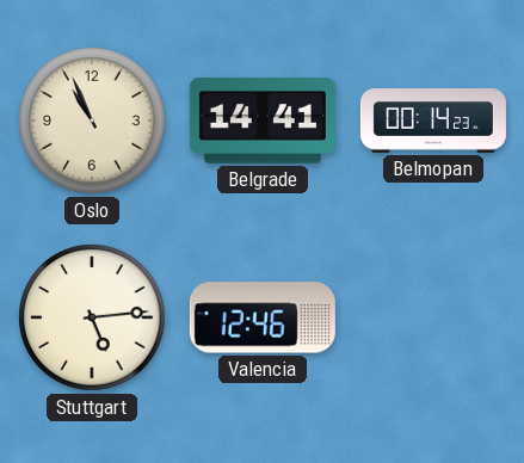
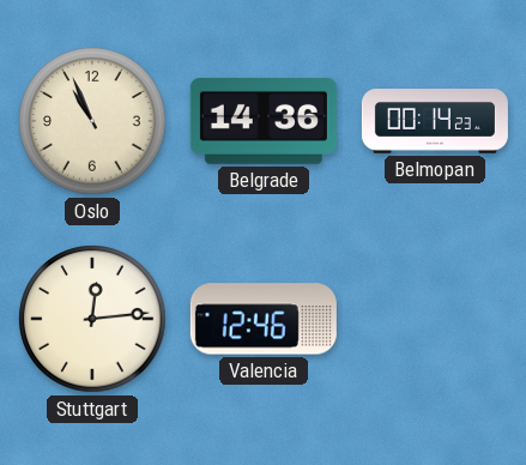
Belgrade: 14:41 -> 14:36
Stuttgart: 5:14 -> 12:14
